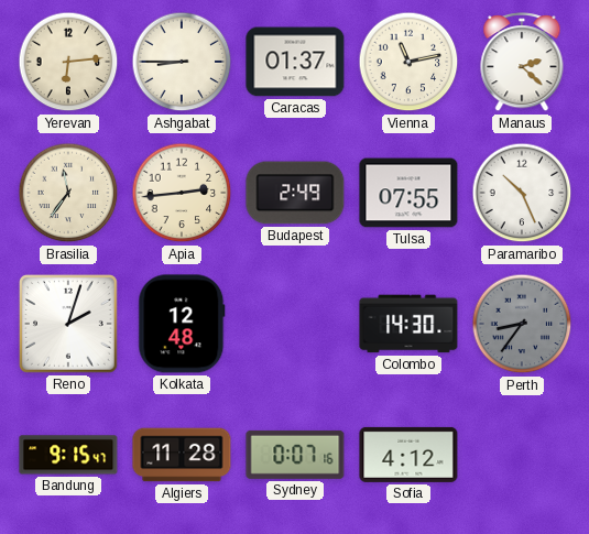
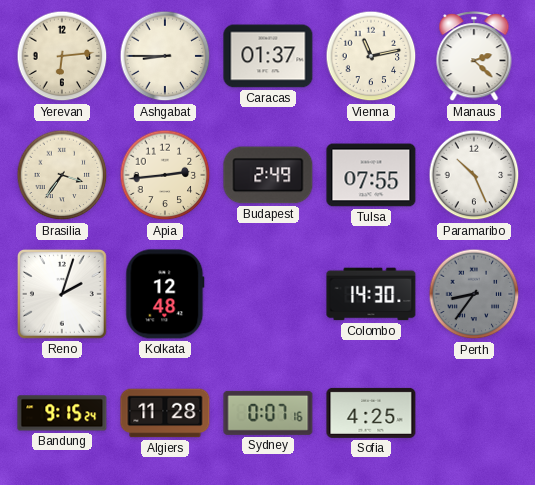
Brasilia: 11:36 -> 3:36
Bandung: 9:15:47 -> 9:15:24
Sofia: 4:12 -> 4:25
